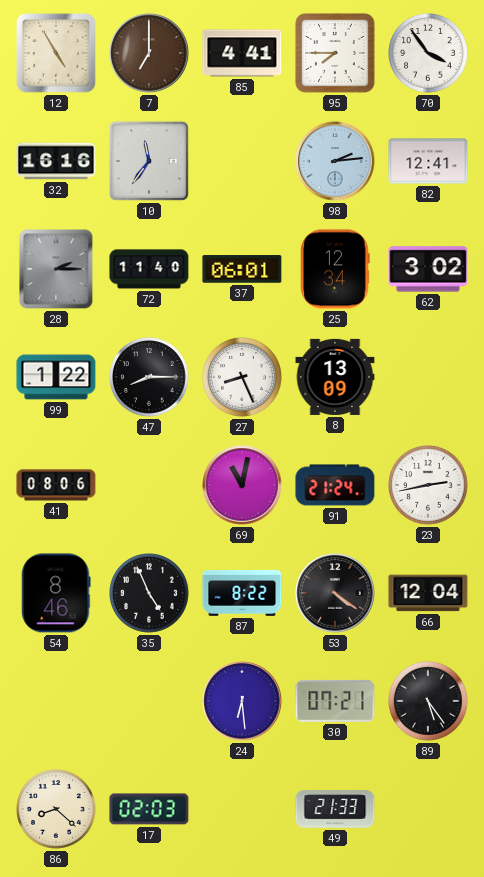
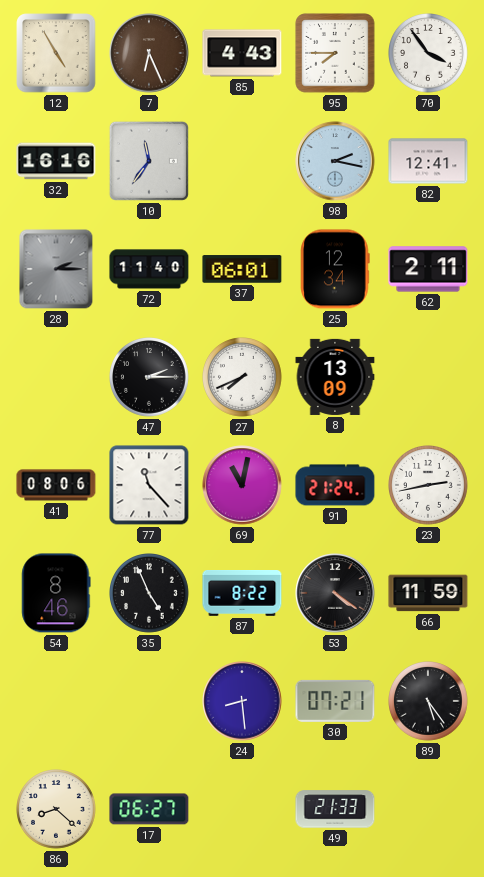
7: 7:00 -> 6:26
85: 4:41 -> 4:43
98: 2:14 -> 2:17
62: 3:02 -> 2:11
99: 1:22 -> none
47: 8:15 -> 2:15
27: 8:26 -> 7:41
77: none -> 11:23
66: 12:04 -> 11:59
24: 6:29 -> 8:29
17: 02:03 -> 06:27
